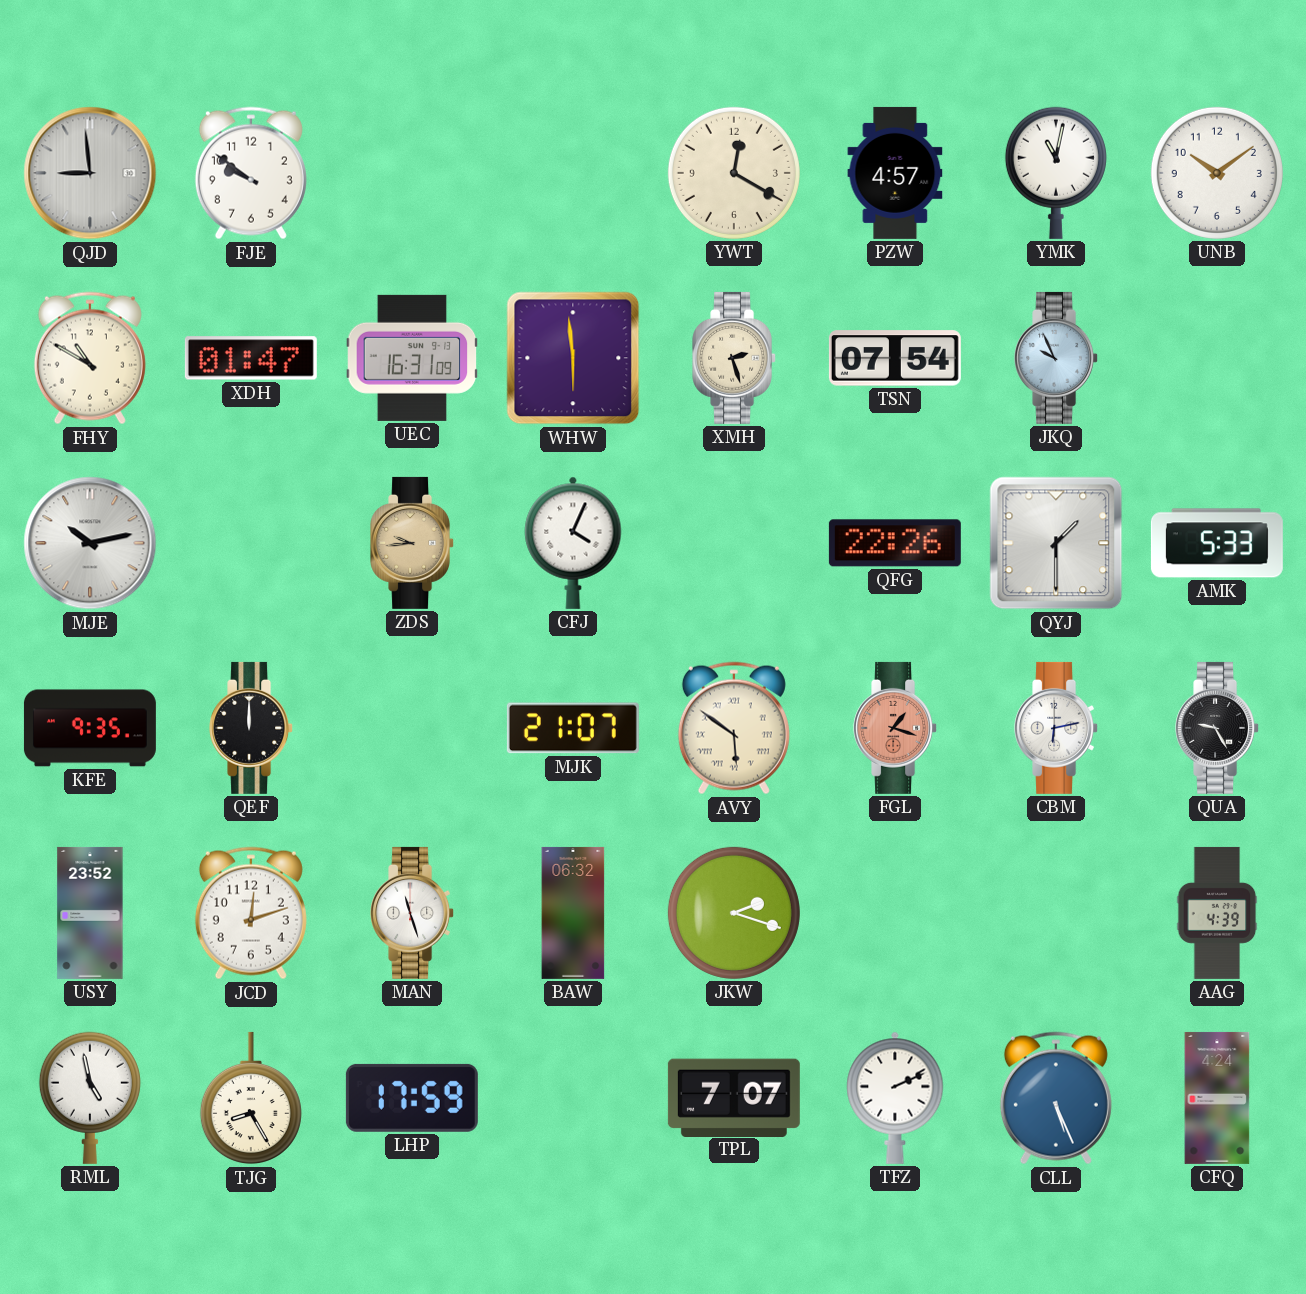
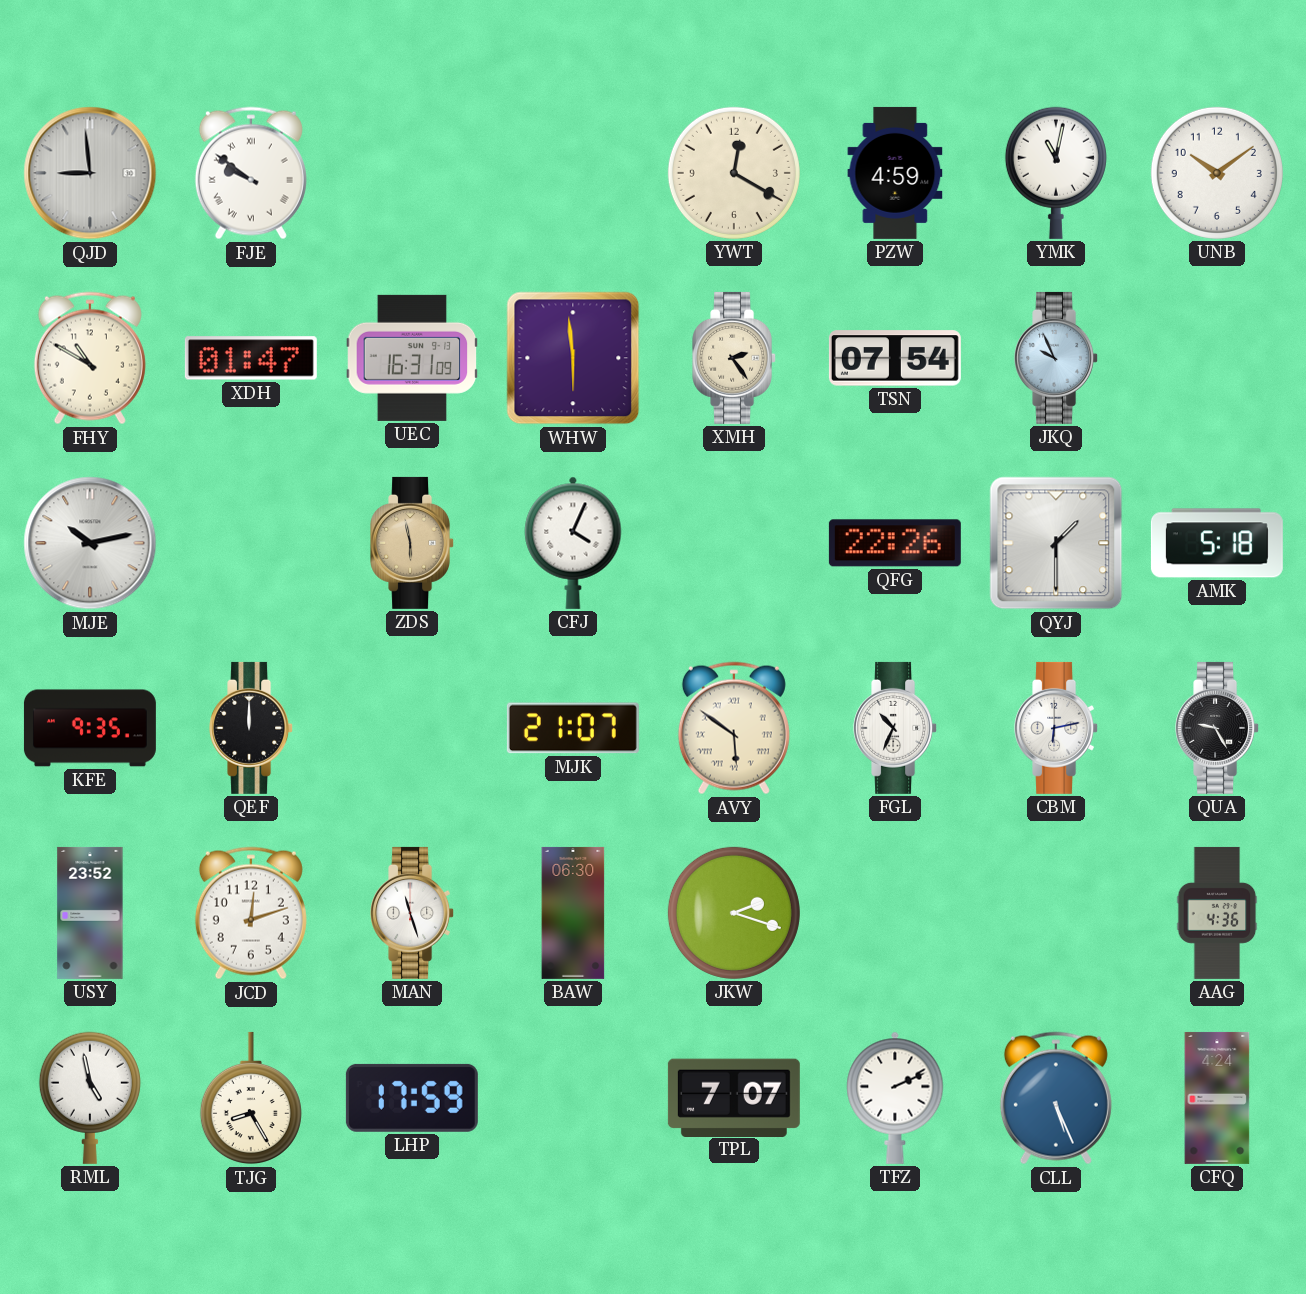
FJE numerals: Arabic -> Roman
PZW: 4:57 -> 4:59
XMH: 2:27 -> 2:24
ZDS: 9:44 -> 5:58
AMK: 5:33 -> 5:18
FGL: 1:18 -> 10:34
FGL dial: salmon -> white
BAW: 06:32 -> 06:30
AAG: 4:39 -> 4:36
